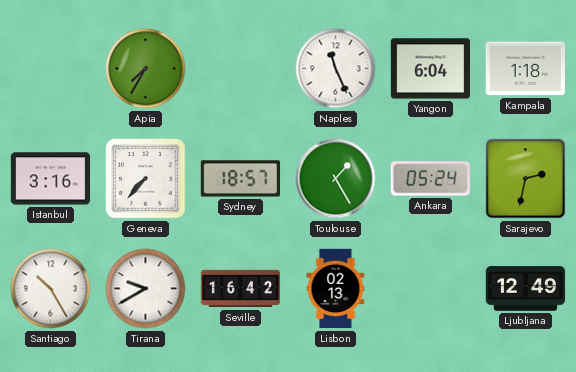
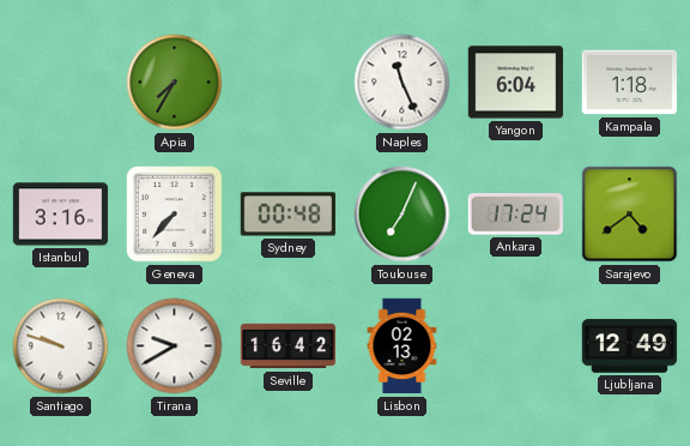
Sydney: 18:57 -> 00:48
Toulouse: 1:25 -> 7:04
Ankara: 05:24 -> 17:24
Sarajevo: 2:32 -> 4:39
Santiago: 10:25 -> 9:48
